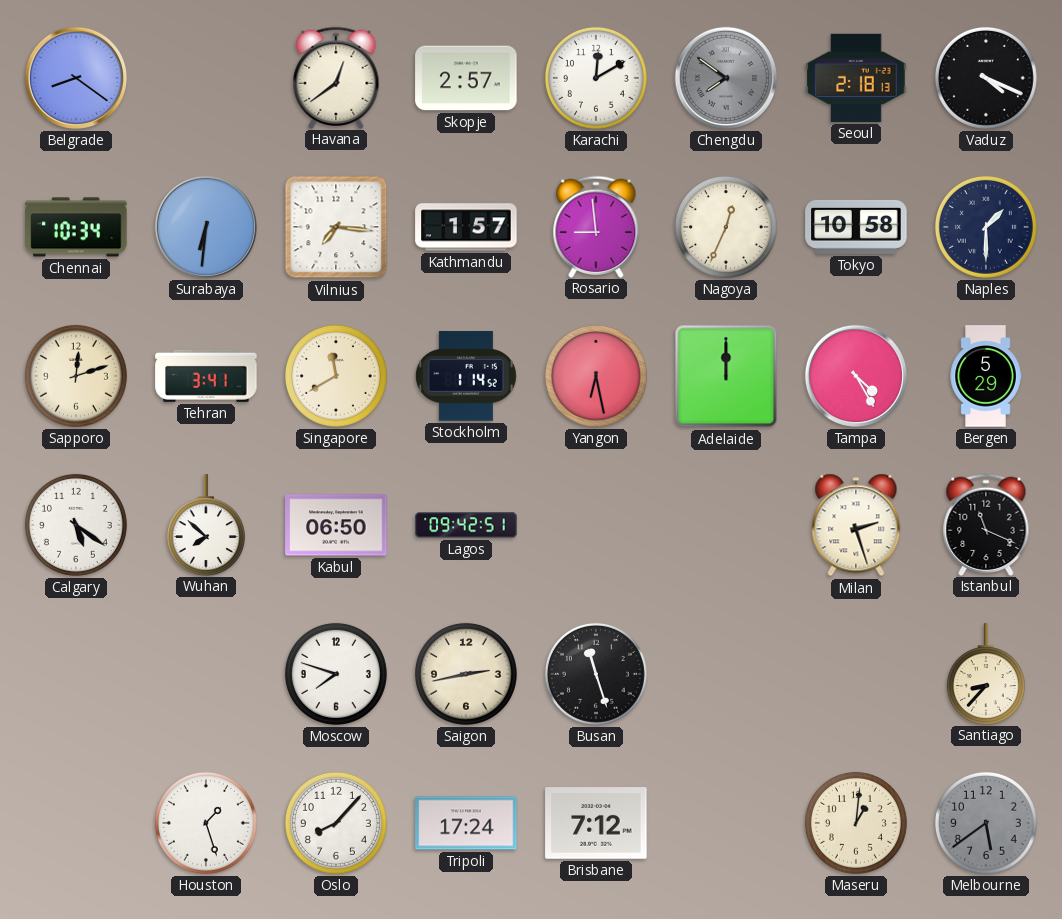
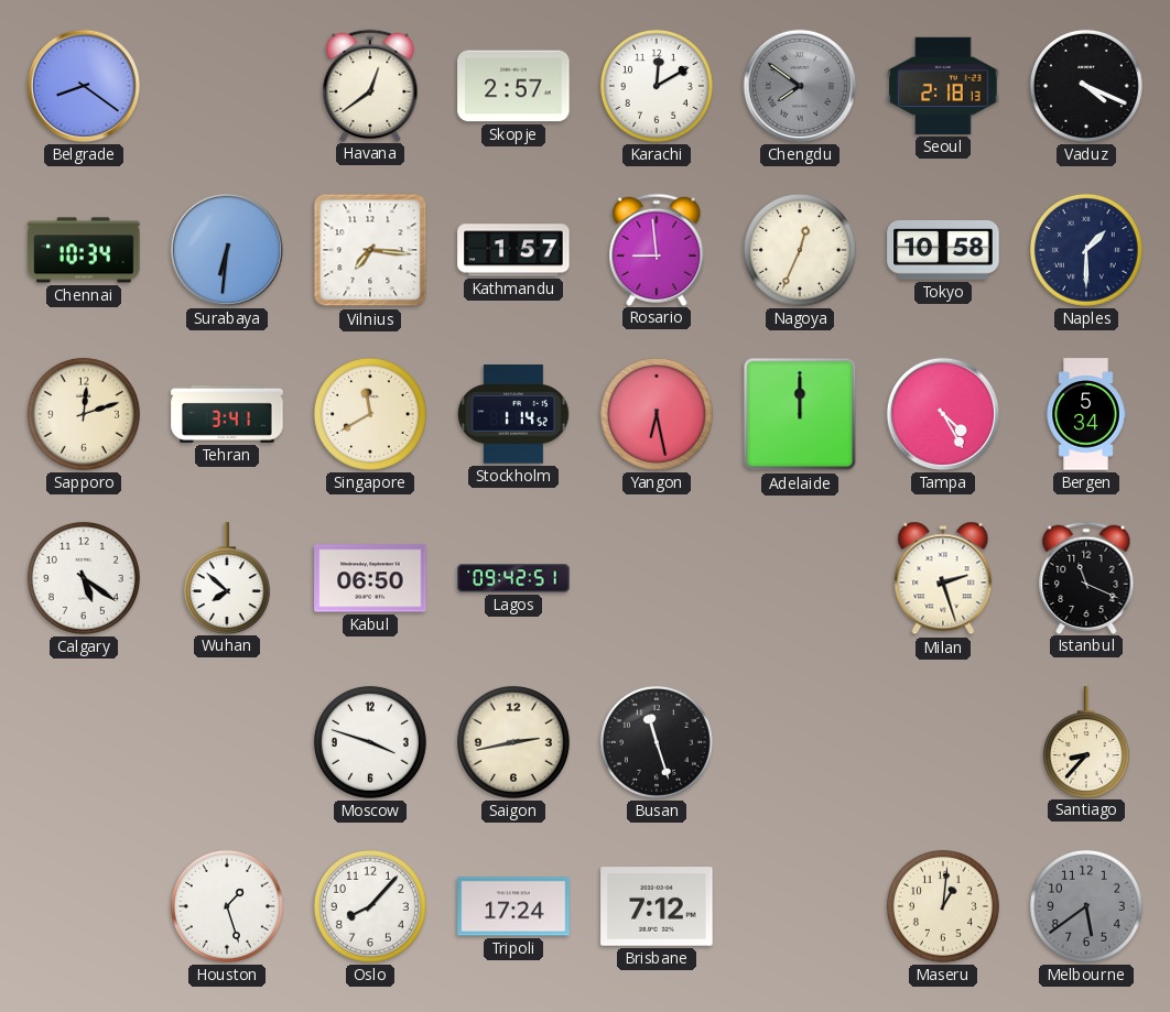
Bergen: 5:29 -> 5:34
Moscow: 7:48 -> 3:48
